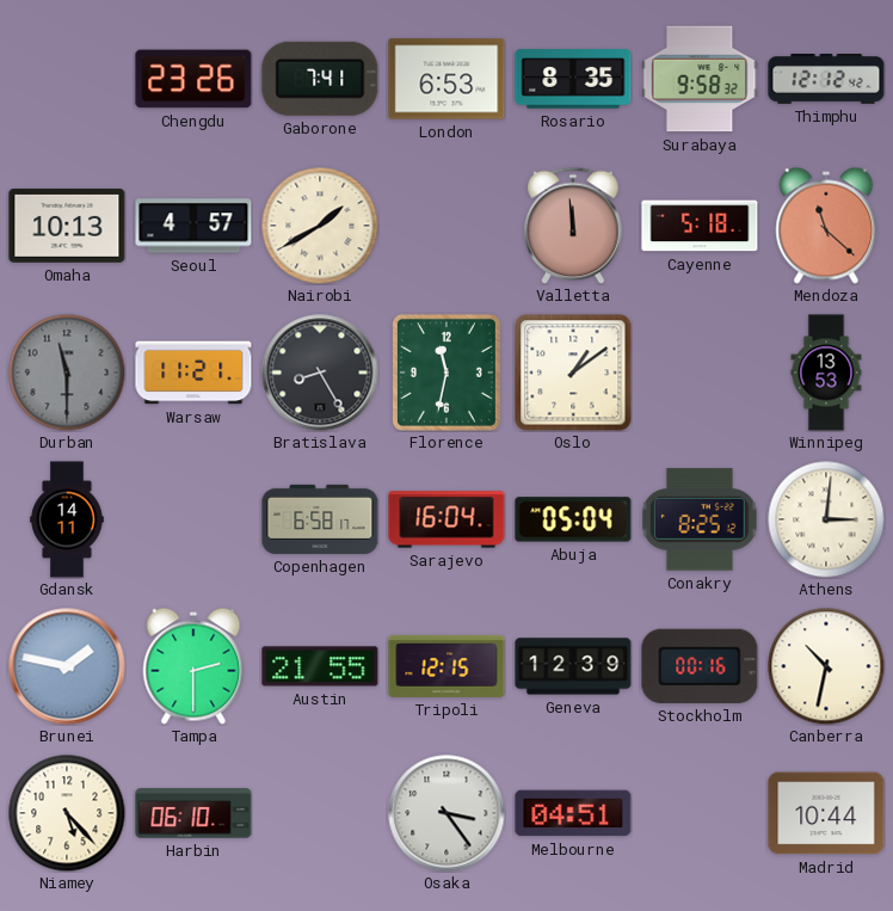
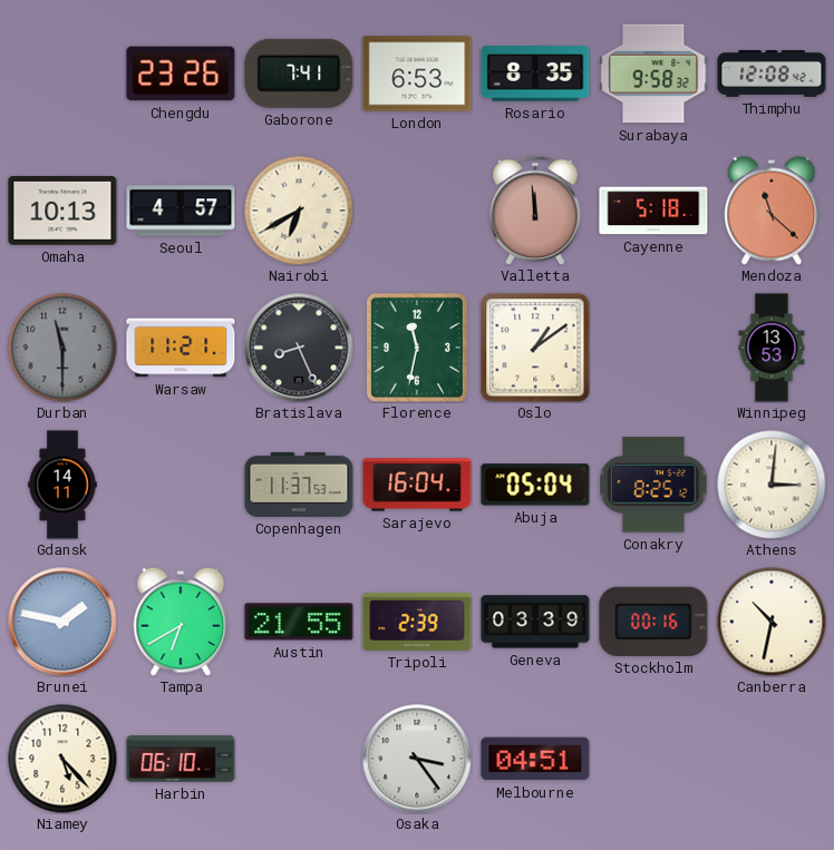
Thimphu: 12:12 -> 12:08
Nairobi: 1:40 -> 6:40
Bratislava: 8:25 -> 8:26
Copenhagen: 6:58 -> 11:37
Tampa: 2:30 -> 6:40
Tripoli: 12:15 -> 2:39
Geneva: 12:39 -> 03:39
Madrid: 10:44 -> none
